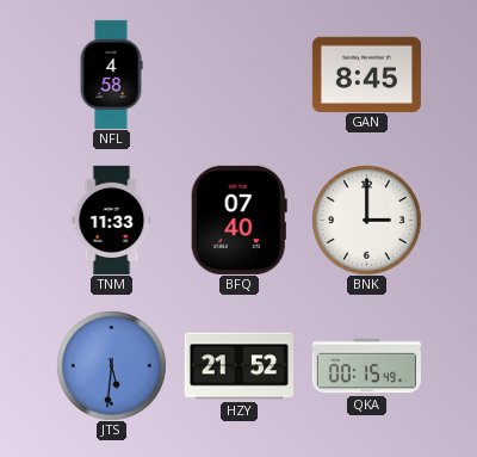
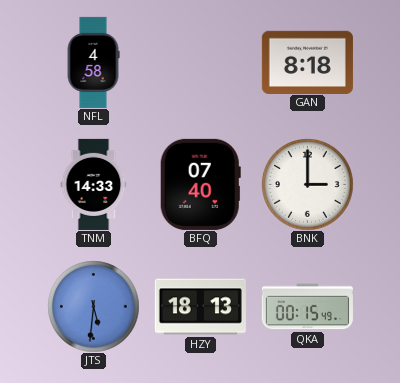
GAN: 8:45 -> 8:18
TNM: 11:33 -> 14:33
HZY: 21:52 -> 18:13
